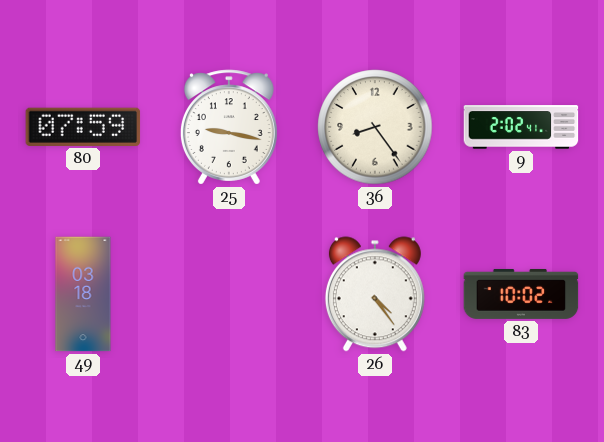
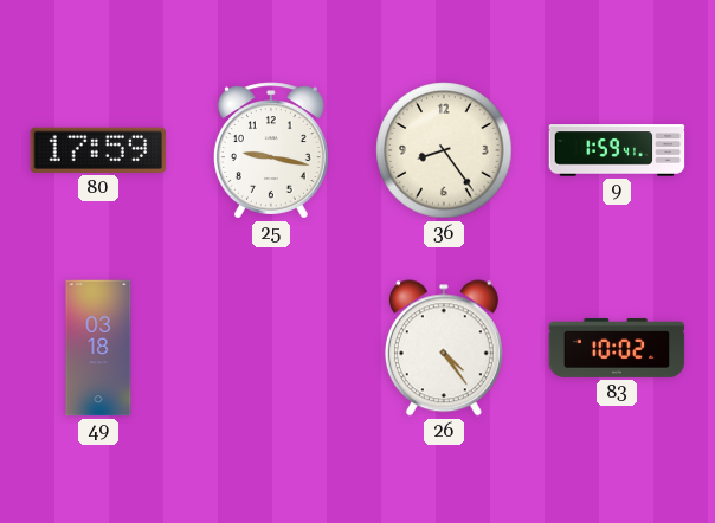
80: 07:59 -> 17:59
9: 2:02 -> 1:59
